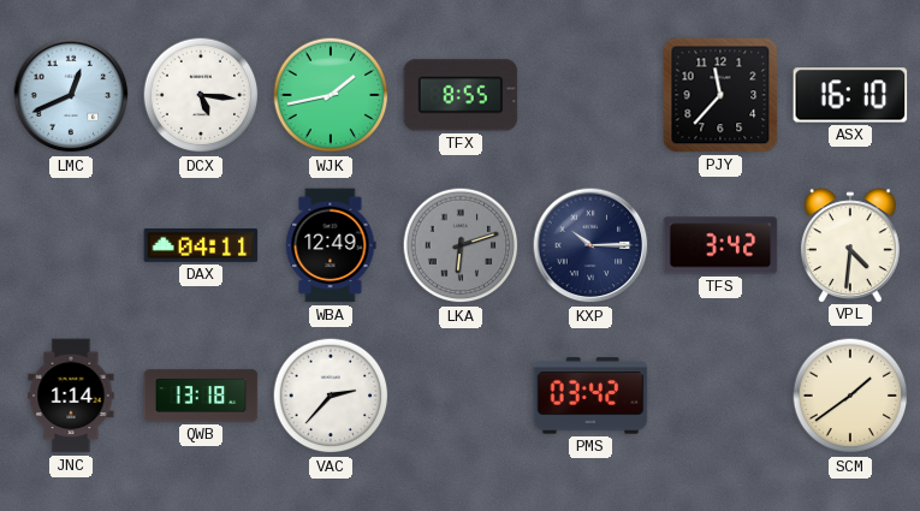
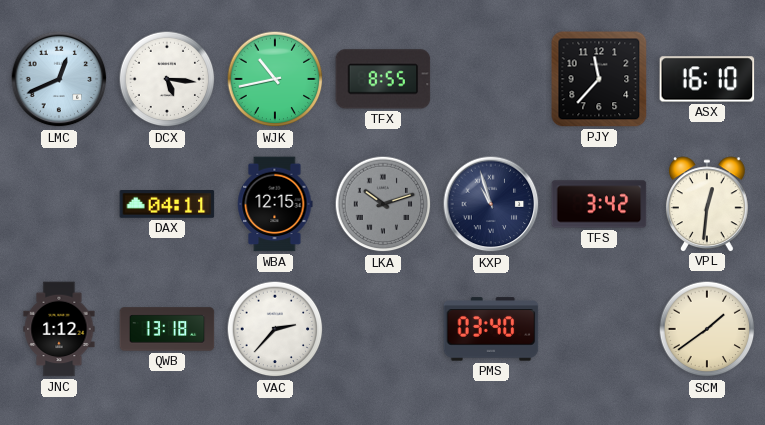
WJK: 1:43 -> 10:43
WBA: 12:49 -> 12:15
LKA: 6:12 -> 10:12
KXP: 10:15 -> 10:57
VPL: 4:31 -> 12:31
JNC: 1:14 -> 1:12
PMS: 03:42 -> 03:40
